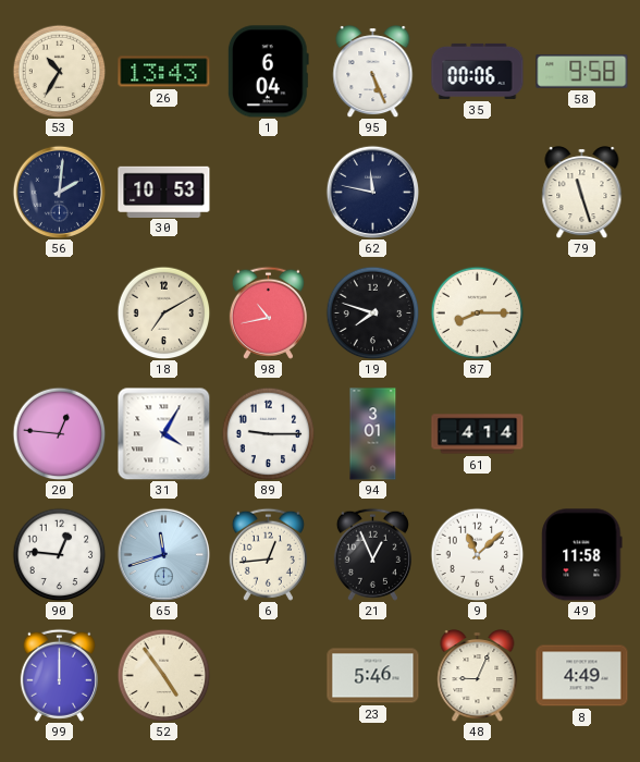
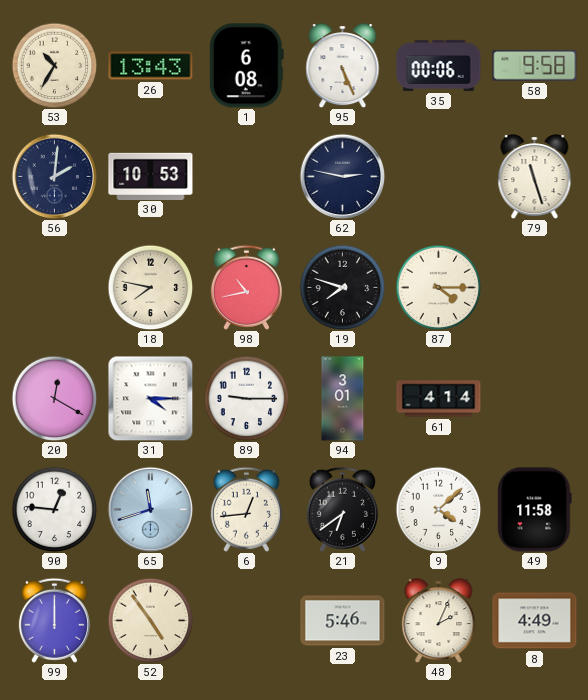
1: 6:04 -> 6:08
62: 11:47 -> 2:47
18: 7:10 -> 7:47
87: 8:15 -> 4:15
20: 12:46 -> 12:20
31: 4:05 -> 4:15
21: 12:56 -> 6:39
9: 11:08 -> 4:08
48: 9:04 -> 2:04
